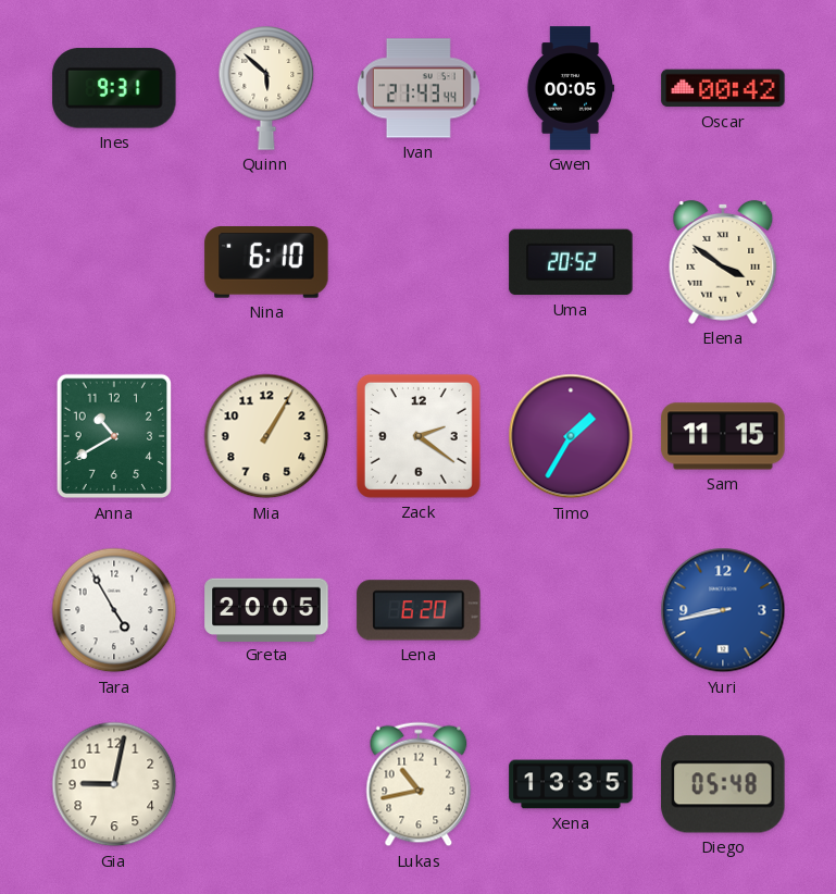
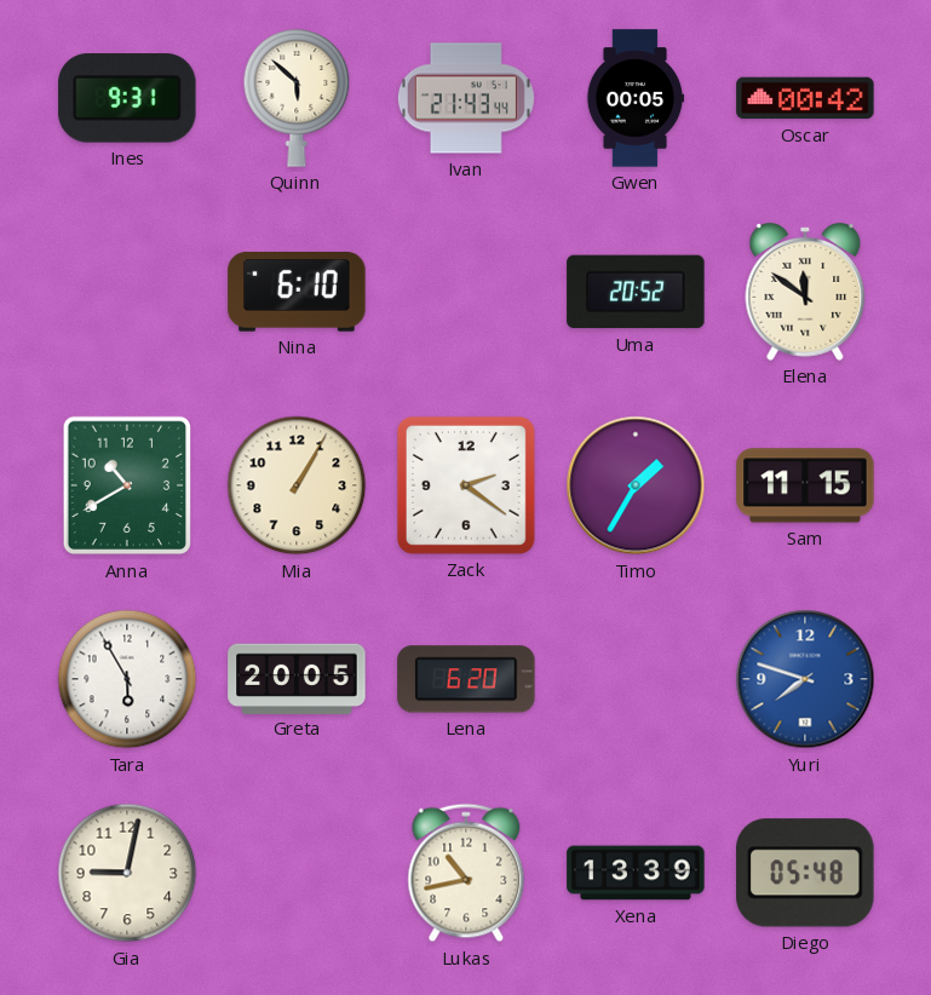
Elena: 3:51 -> 11:51
Tara: 4:55 -> 5:55
Yuri: 8:43 -> 7:48
Xena: 13:35 -> 13:39
